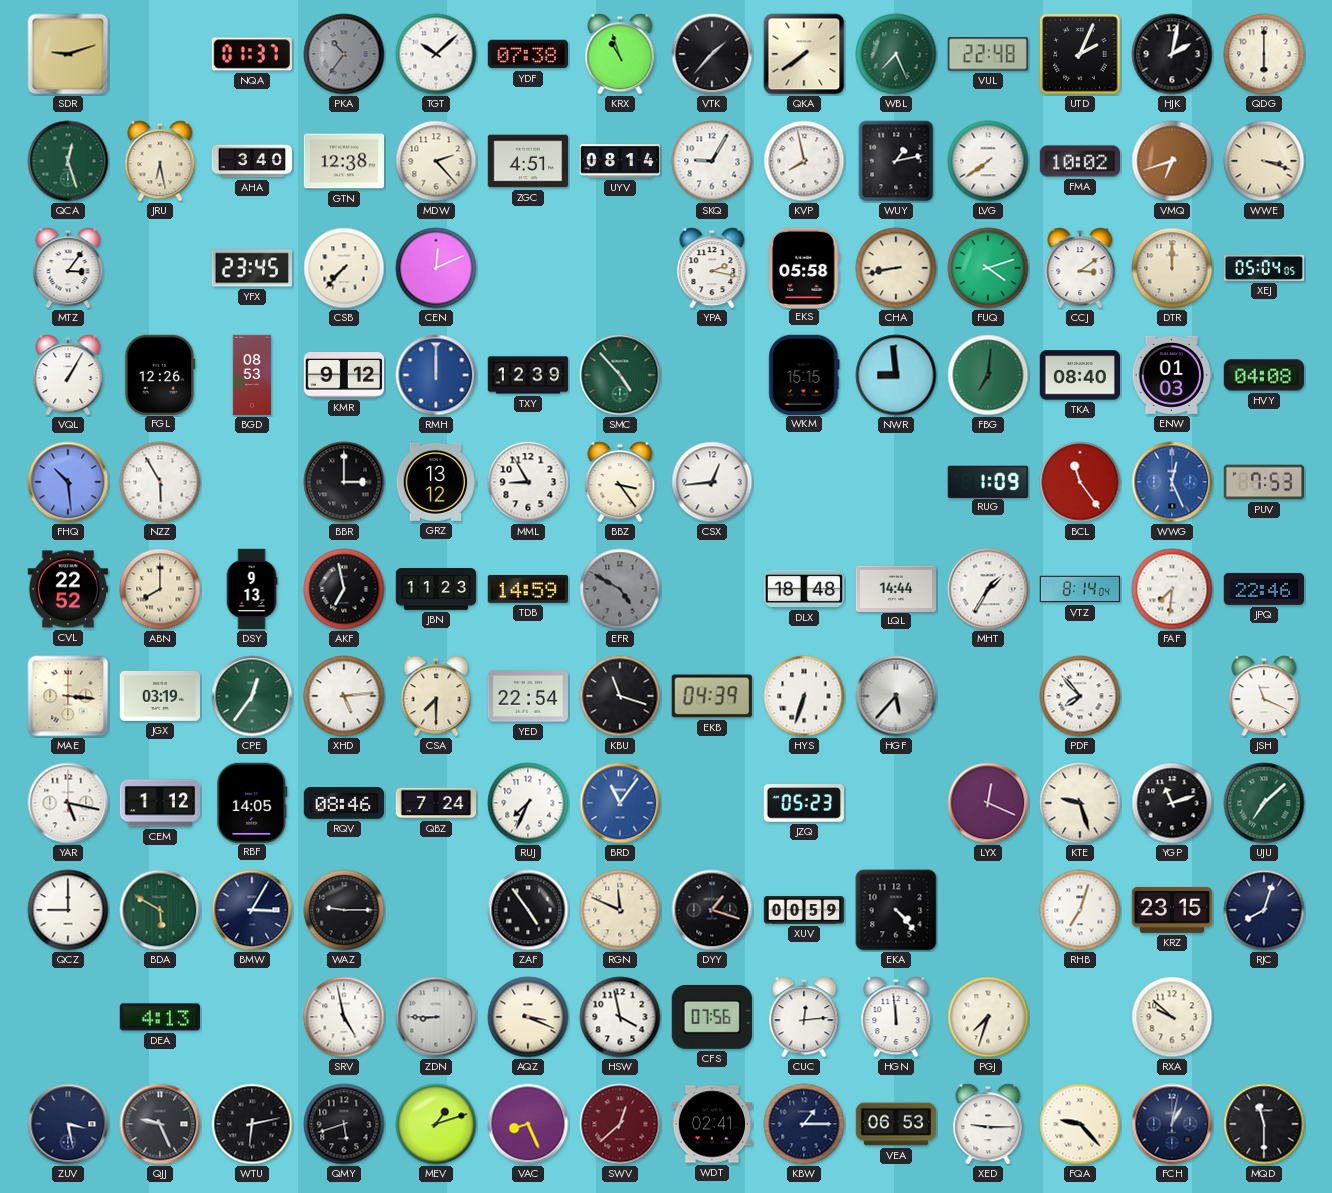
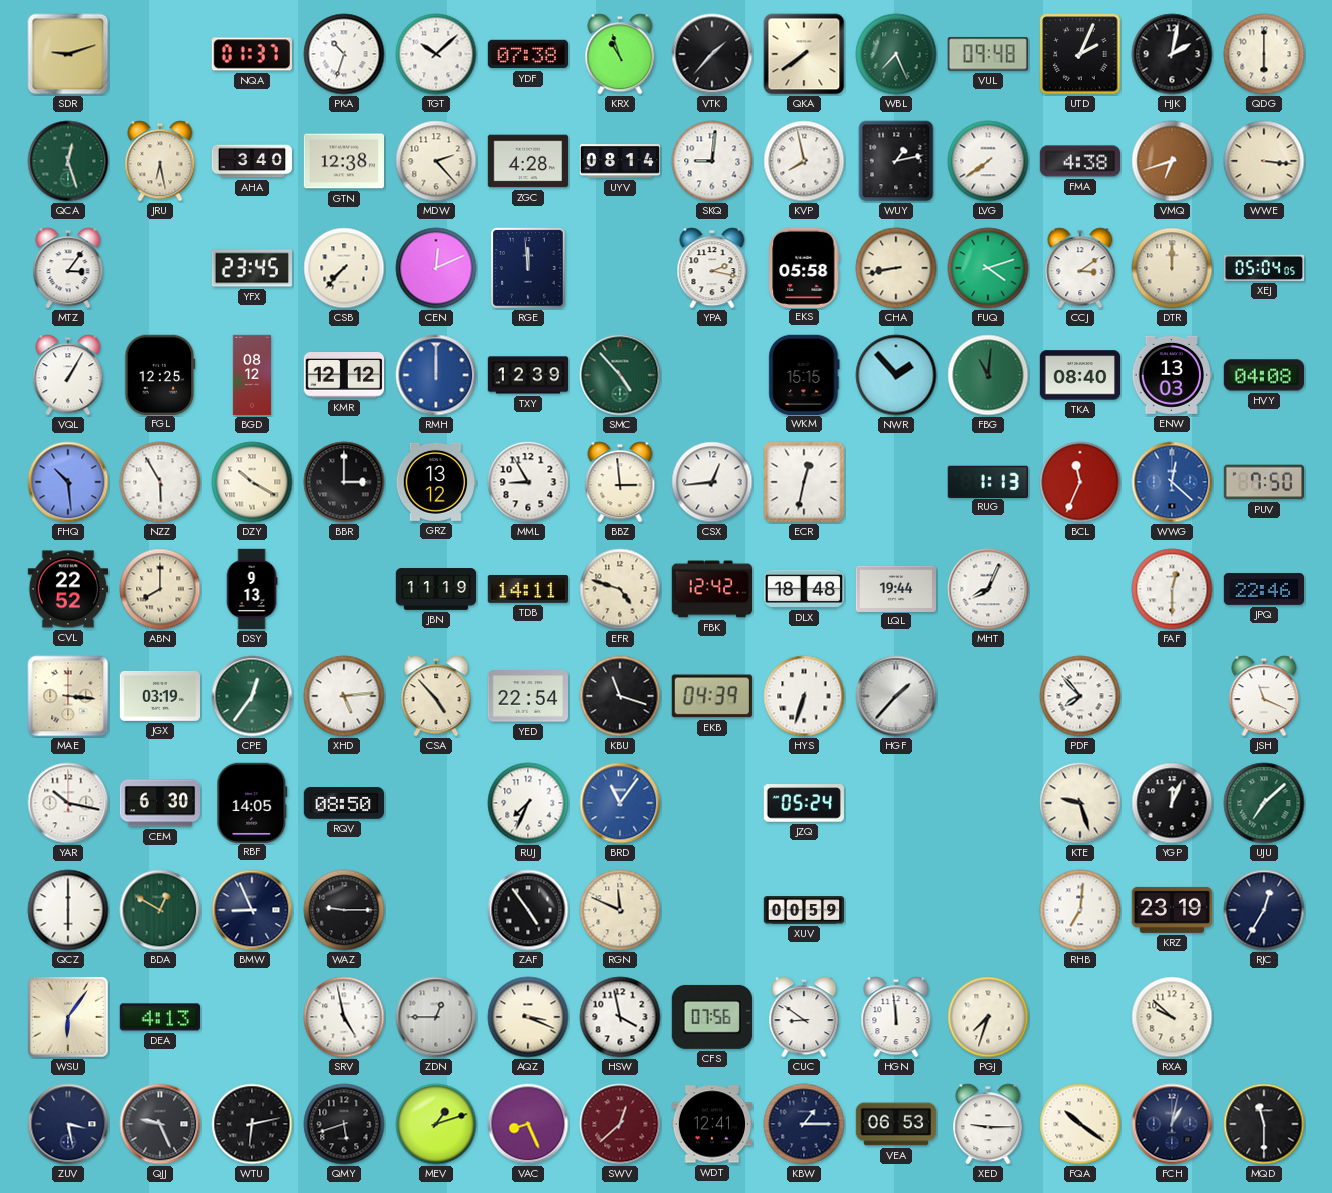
PKA: 10:36 -> 10:33
PKA dial: grey -> white
VUL: 22:48 -> 09:48
ZGC: 4:51 -> 4:28
SKQ: 9:05 -> 9:01
FMA: 10:02 -> 4:38
WWE: 3:18 -> 3:16
RGE: none -> 11:59
FGL: 12:26 -> 12:25
BGD: 08:53 -> 08:12
KMR: 9:12 -> 12:12
NWR: 8:59 -> 1:53
FBG: 7:01 -> 11:01
ENW: 01:03 -> 13:03
DZY: none -> 10:20
BBZ: 3:24 -> 2:59
ECR: none -> 12:32
RUG: 1:09 -> 1:13
BCL: 11:24 -> 11:34
WWG: 12:26 -> 12:22
PUV: 7:53 -> 7:50
AKF: 6:58 -> none
JBN: 11:23 -> 11:19
TDB: 14:59 -> 14:11
EFR: 4:50 -> 4:48
EFR dial: grey -> cream
FBK: none -> 12:42
LQL: 14:44 -> 19:44
MHT: 1:35 -> 8:04
VTZ: 8:14 -> none
FAF: 7:31 -> 12:30
CSA: 7:30 -> 4:53
HGF: 5:37 -> 1:37
YAR: 5:17 -> 10:17
CEM: 1:12 -> 6:30
RQV: 08:46 -> 08:50
QBZ: 7:24 -> none
JZQ: 05:23 -> 05:24
LYX: 12:19 -> none
YGP: 11:12 -> 12:04
QCZ: 9:00 -> 6:00
BDA: 5:50 -> 12:50
BMW: 3:05 -> 8:56
DYY: 1:18 -> none
EKA: 4:23 -> none
RHB: 7:03 -> 7:01
KRZ: 23:15 -> 23:19
RJC: 8:03 -> 12:35
WSU: none -> 6:06
ZDN: 8:45 -> 12:45
CUC: 12:14 -> 8:51
WDT: 02:41 -> 12:41
FQA: 9:23 -> 10:21
